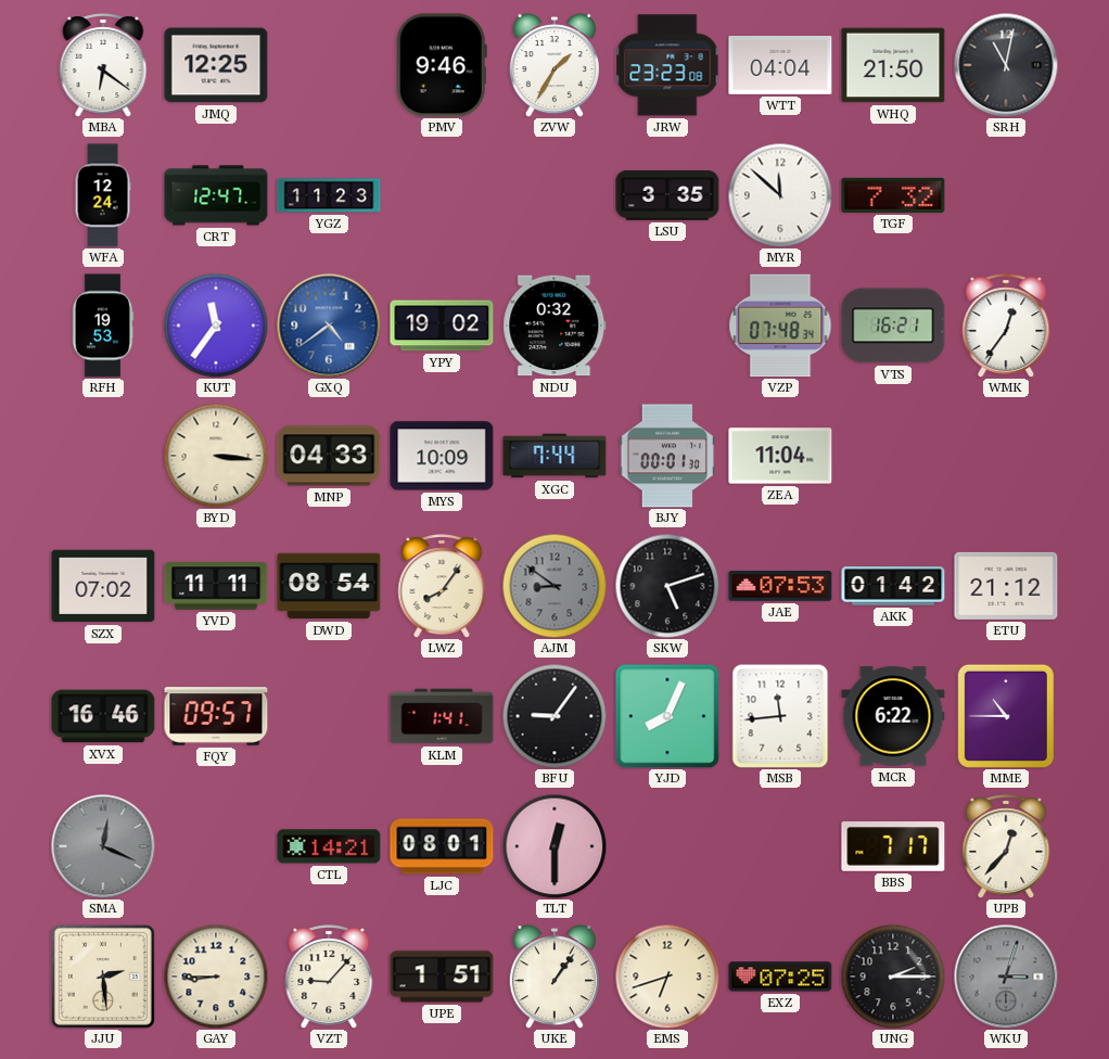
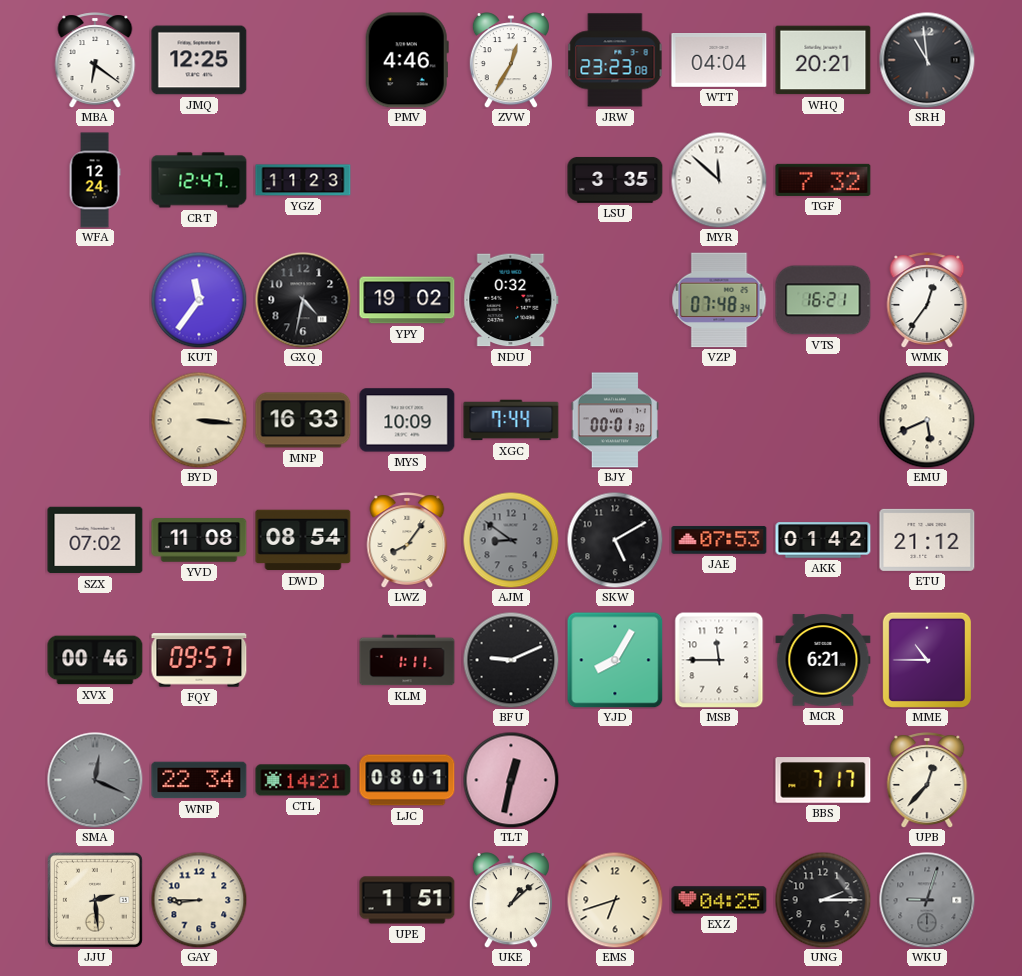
PMV: 9:46 -> 4:46
ZVW: 1:35 -> 12:35
WHQ: 21:50 -> 20:21
SRH: 11:02 -> 10:59
RFH: 19:53 -> none
GXQ: 4:39 -> 4:32
GXQ dial: blue -> black
MNP: 04:33 -> 16:33
ZEA: 11:04 -> none
EMU: none -> 5:41
YVD: 11:11 -> 11:08
SKW: 5:12 -> 5:10
XVX: 16:46 -> 00:46
KLM: 1:41 -> 1:11
BFU: 9:06 -> 9:11
YJD: 8:04 -> 8:05
MSB: 11:44 -> 11:45
MCR: 6:22 -> 6:21
WNP: none -> 22:34
TLT: 12:30 -> 12:32
VZT: 9:07 -> none
UKE: 1:06 -> 1:08
EXZ: 07:25 -> 04:25
WKU: 3:03 -> 9:03
